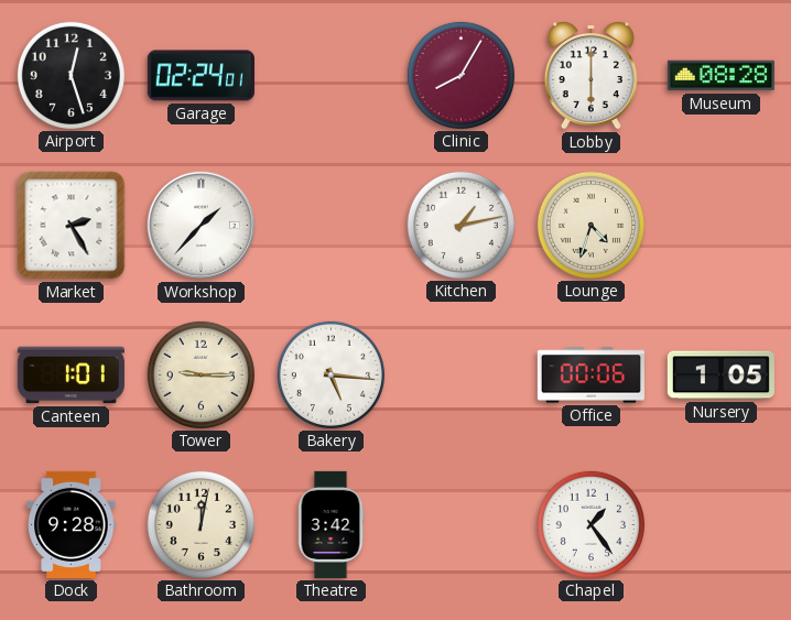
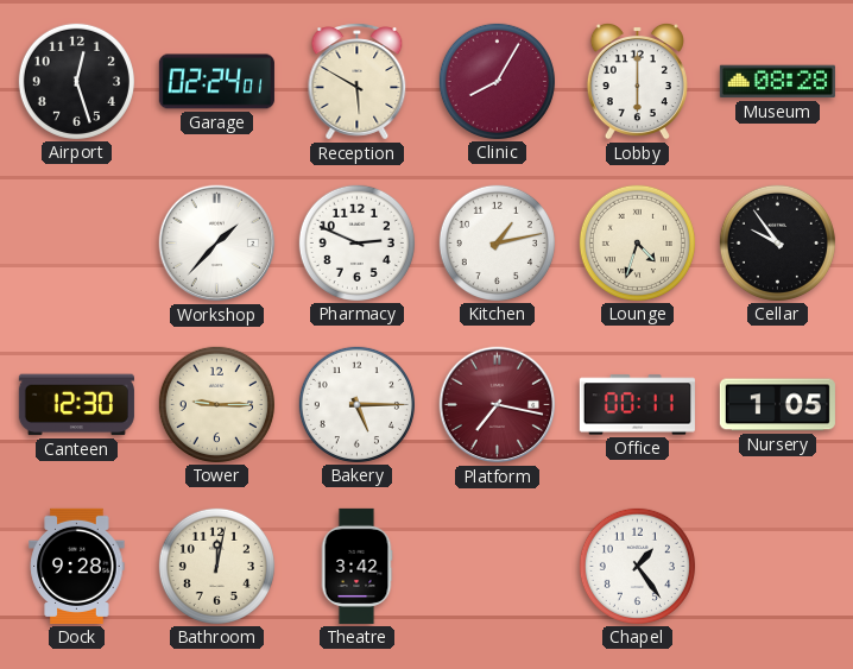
Reception: none -> 5:50
Market: 2:25 -> none
Pharmacy: none -> 2:49
Cellar: none -> 9:54
Canteen: 1:01 -> 12:30
Bakery: 5:16 -> 5:15
Platform: none -> 7:17
Office: 00:06 -> 00:11
